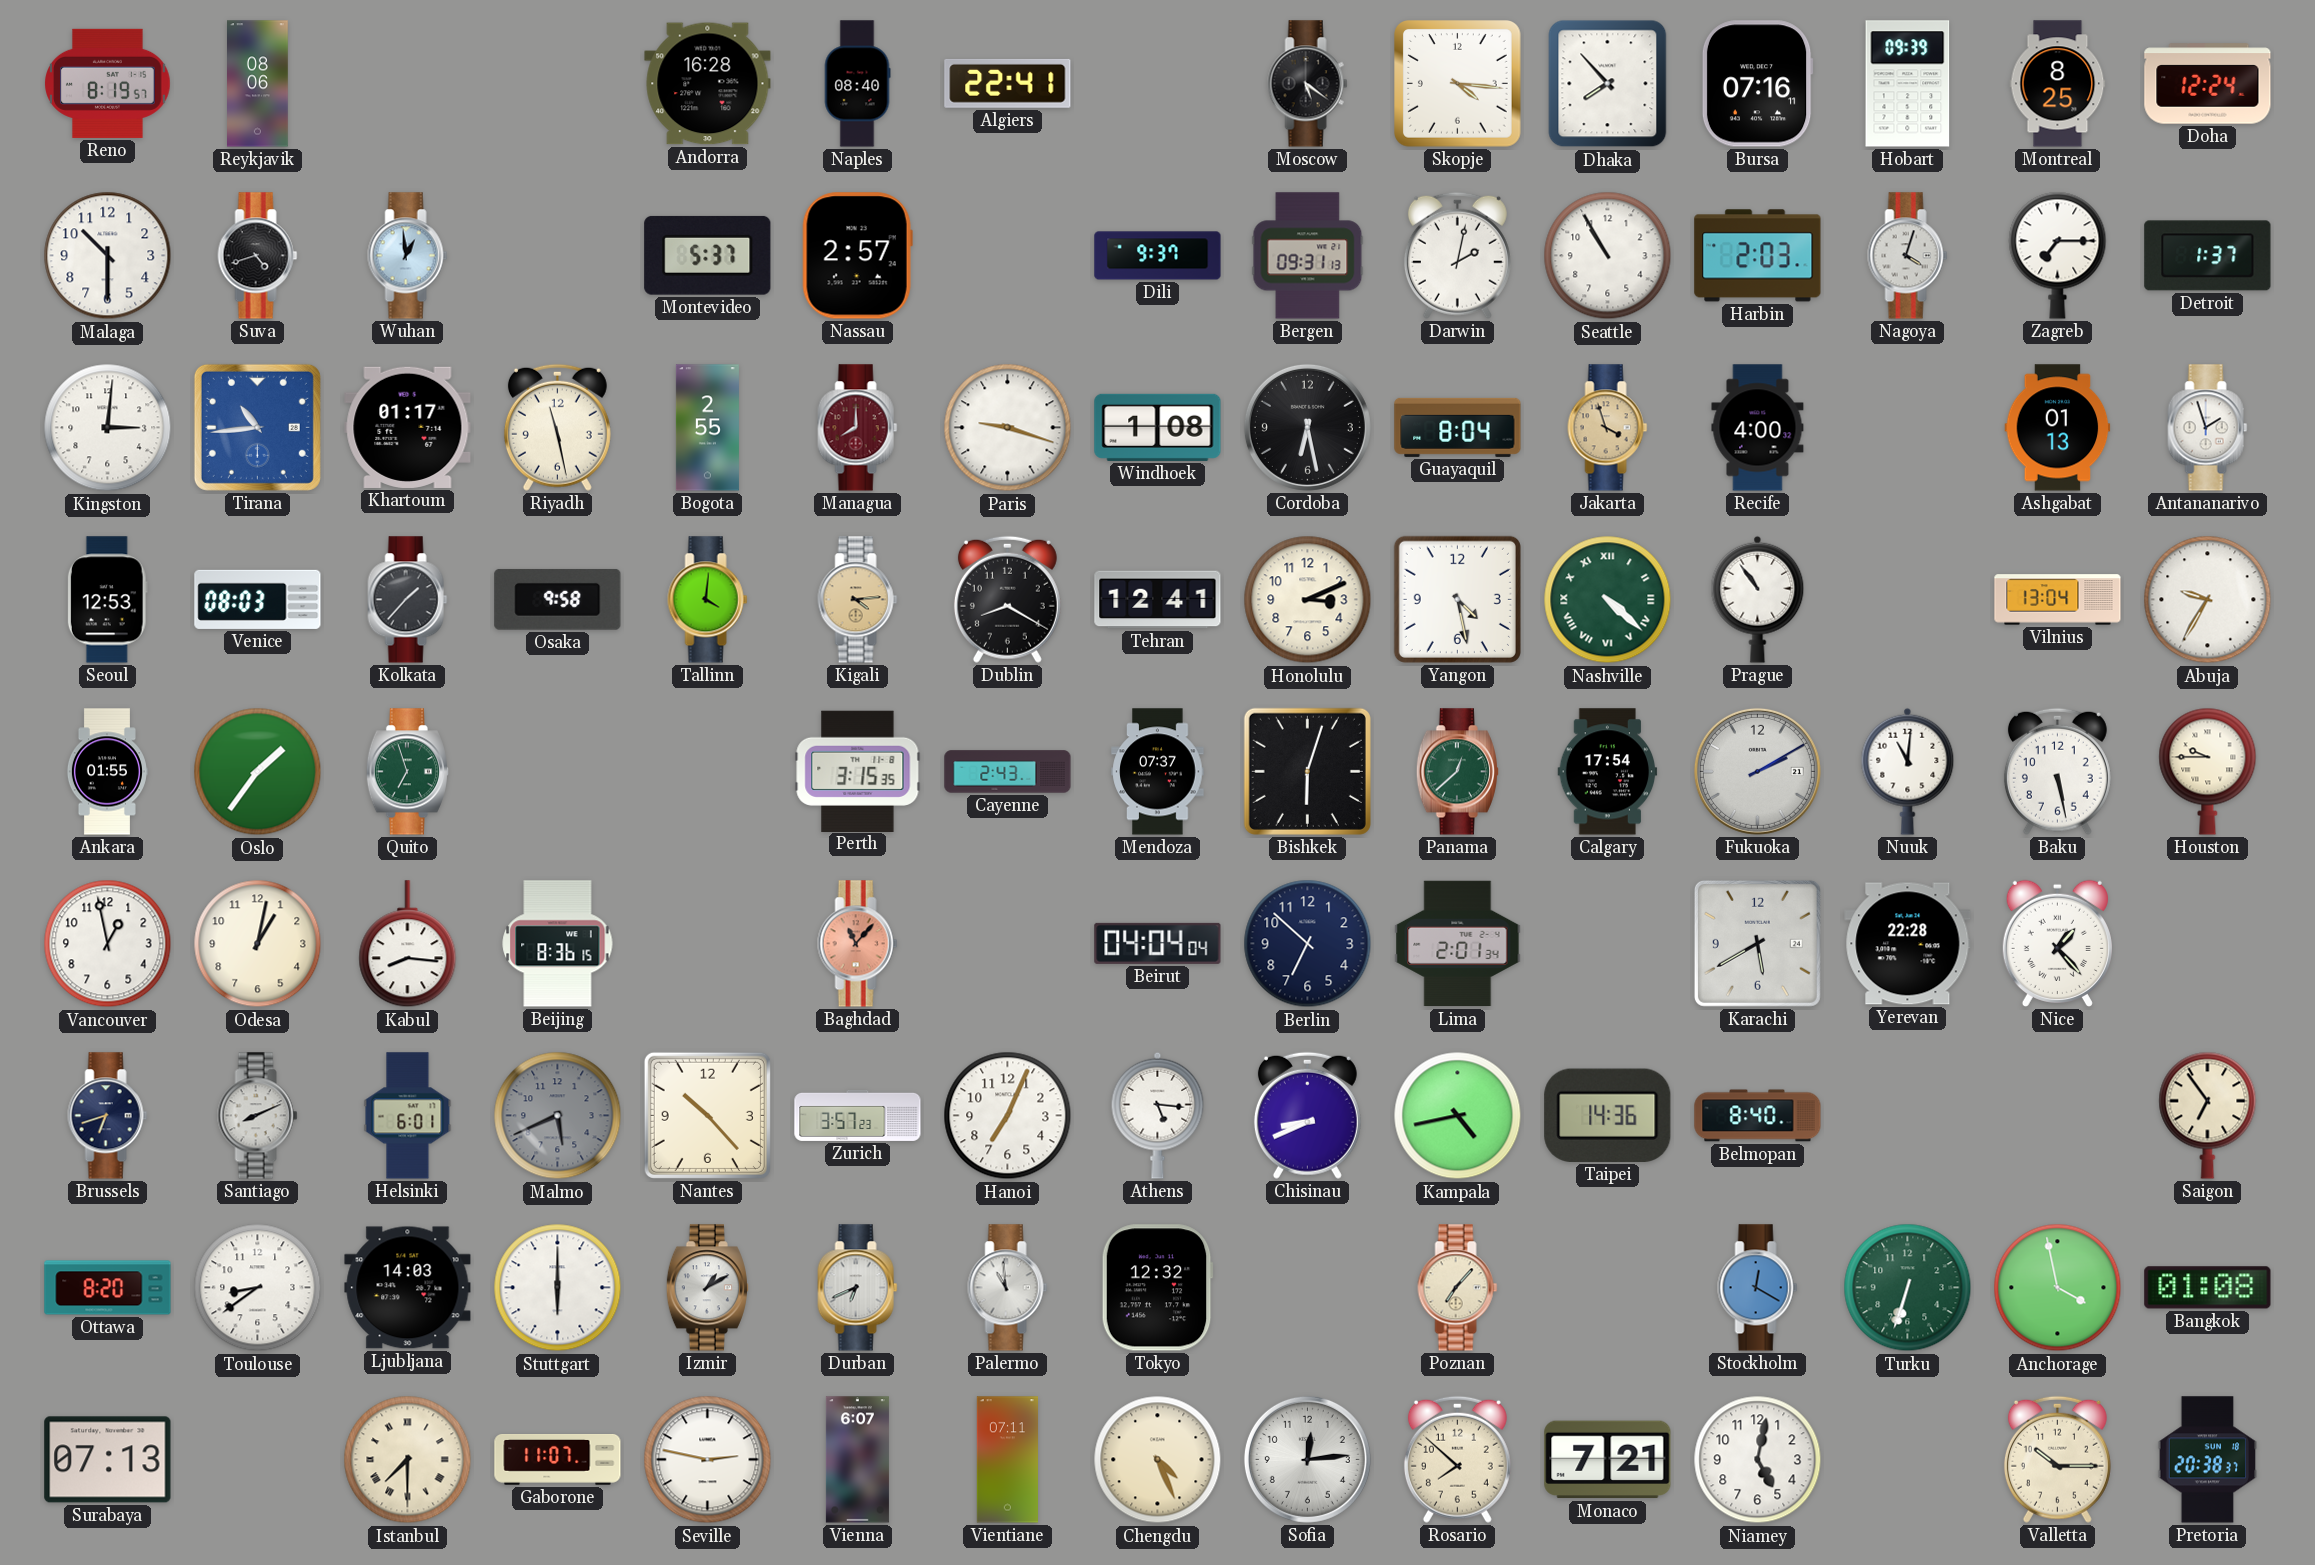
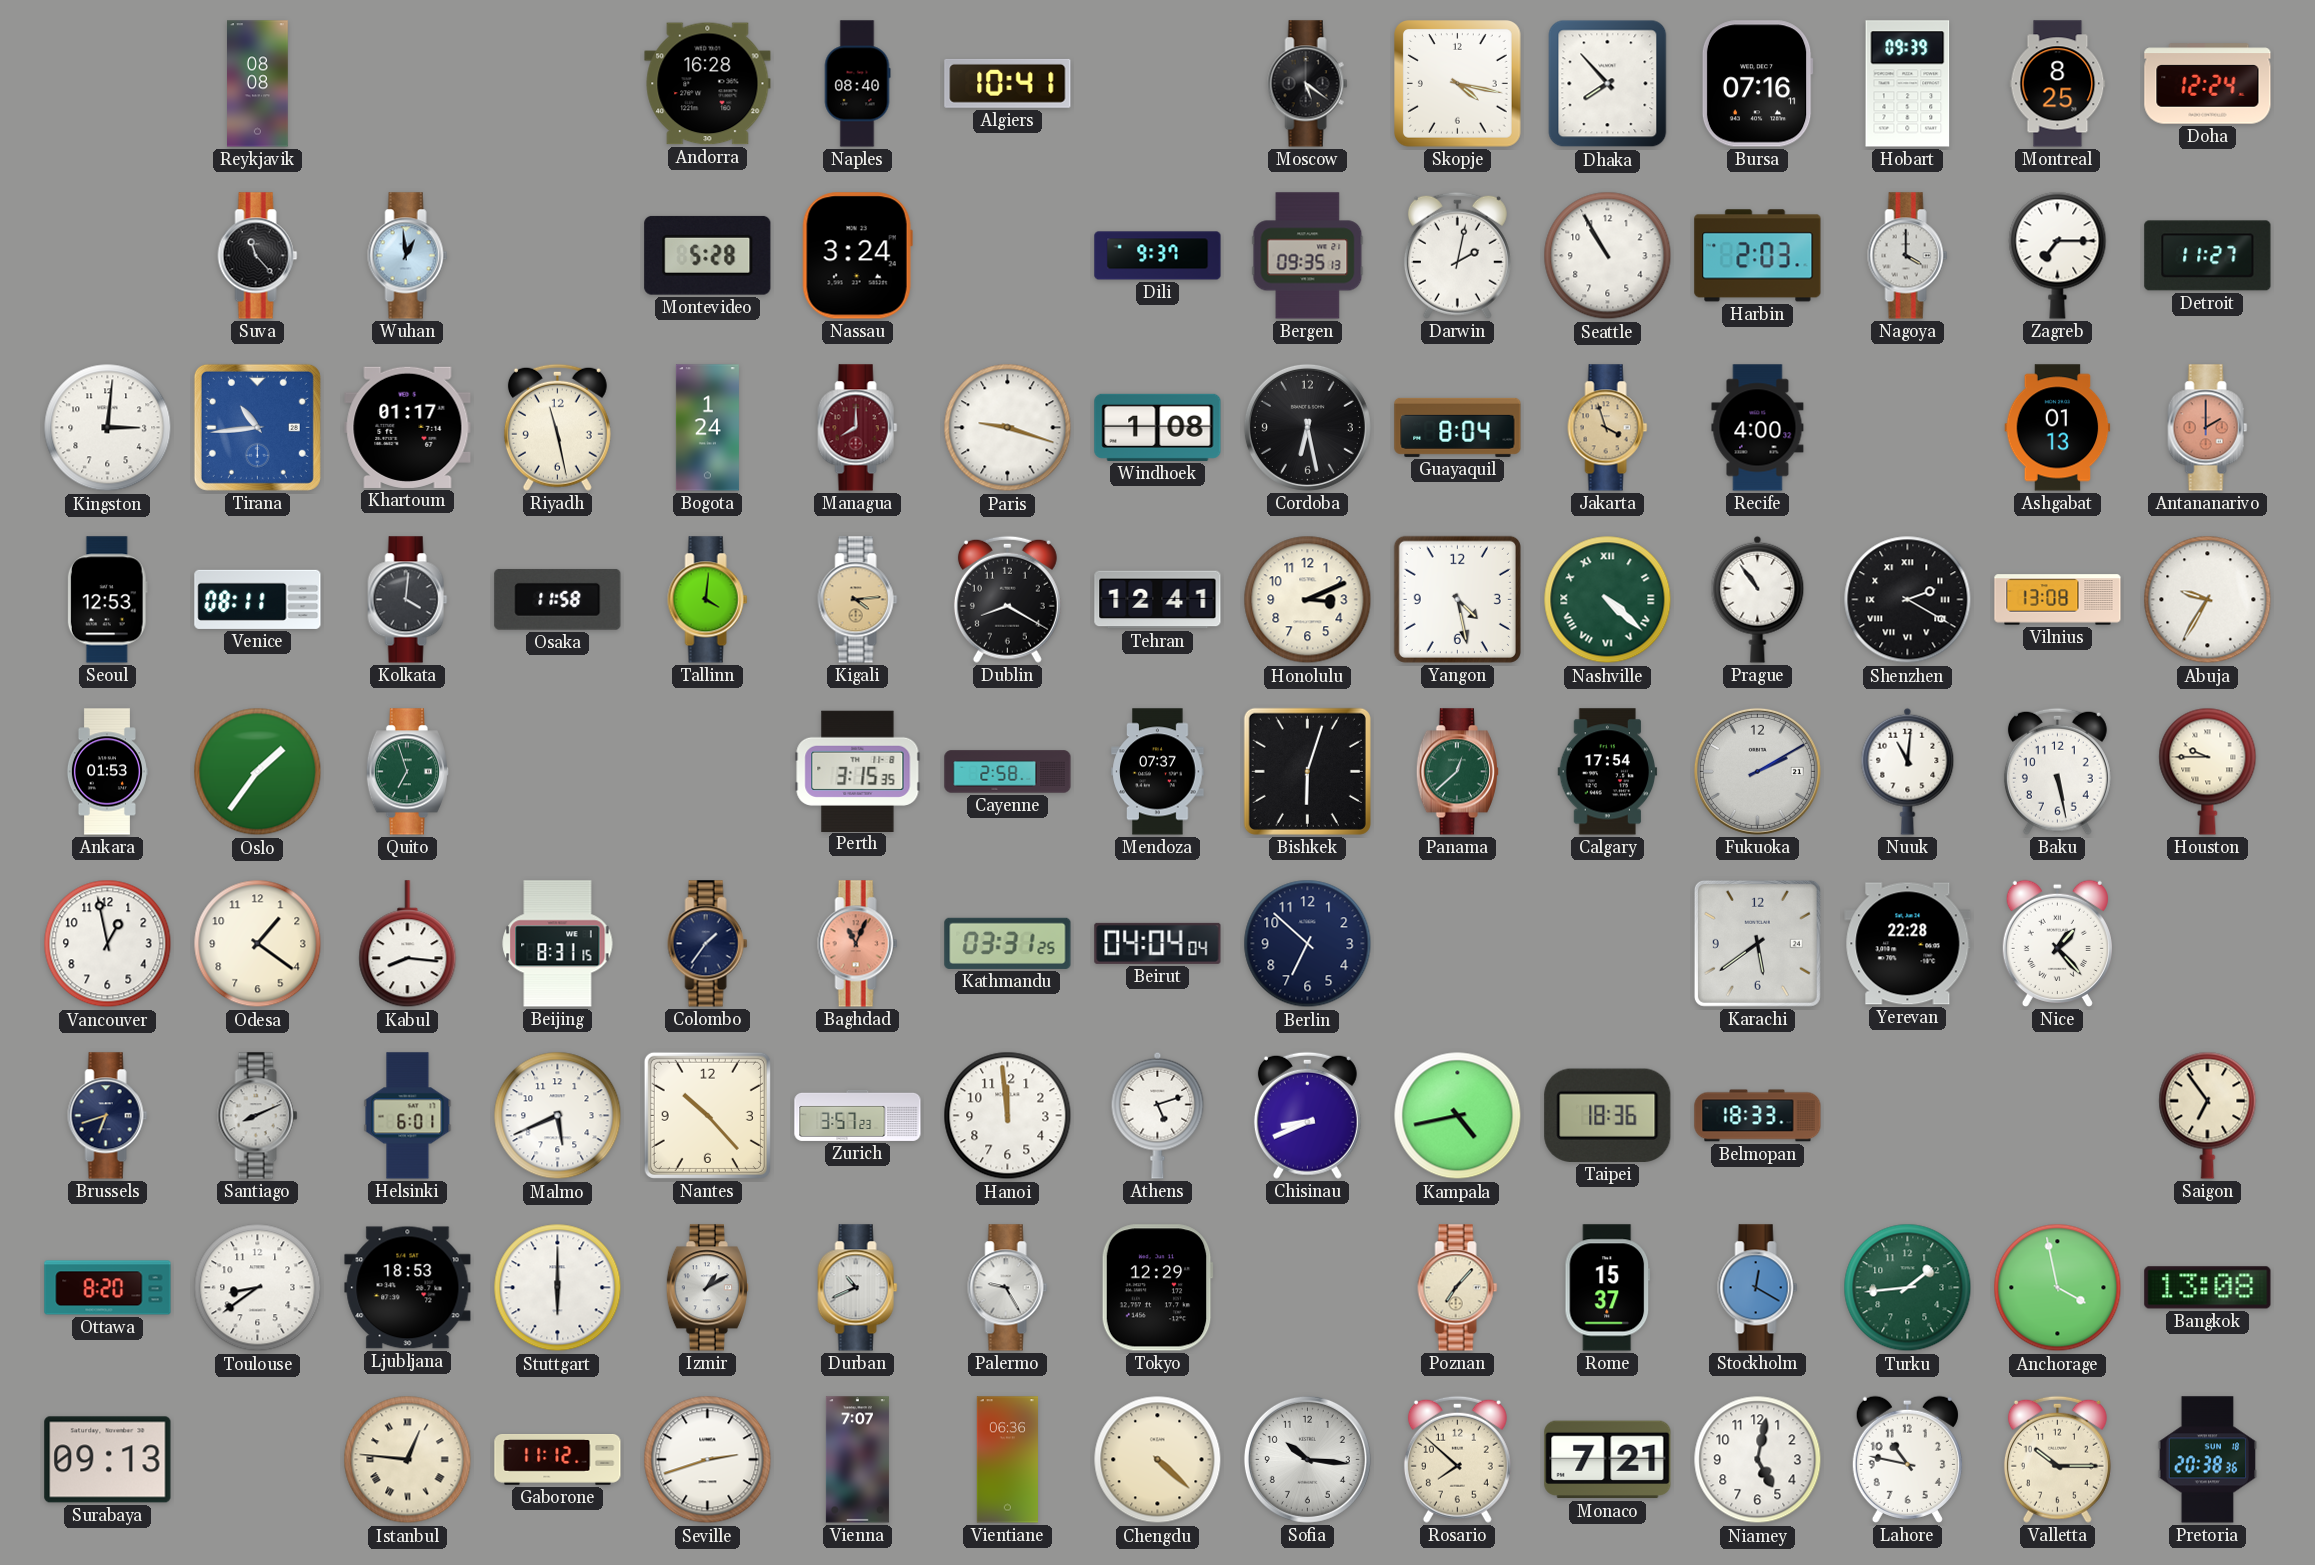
Reno: 8:19 -> none
Reykjavik: 08:06 -> 08:08
Algiers: 22:41 -> 10:41
Skopje: 4:16 -> 4:17
Malaga: 10:30 -> none
Suva: 4:42 -> 11:23
Montevideo: 5:37 -> 5:28
Nassau: 2:57 -> 3:24
Bergen: 09:31 -> 09:35
Nagoya: 4:03 -> 4:00
Detroit: 1:37 -> 11:27
Bogota: 2:55 -> 1:24
Antananarivo: 1:57 -> 2:00
Antananarivo dial: white -> salmon
Venice: 08:03 -> 08:11
Kolkata: 1:37 -> 4:01
Osaka: 9:58 -> 11:58
Shenzhen: none -> 2:20
Vilnius: 13:04 -> 13:08
Ankara: 01:55 -> 01:53
Cayenne: 2:43 -> 2:58
Odesa: 1:02 -> 1:21
Beijing: 8:36 -> 8:31
Colombo: none -> 1:36
Baghdad: 11:07 -> 11:04
Kathmandu: none -> 03:31
Lima: 2:01 -> none
Karachi: 5:40 -> 5:39
Malmo dial: grey -> white
Hanoi: 7:04 -> 11:59
Athens: 5:16 -> 5:12
Taipei: 14:36 -> 18:36
Belmopan: 8:40 -> 18:33
Ljubljana: 14:03 -> 18:53
Durban: 6:41 -> 10:41
Palermo: 10:59 -> 9:25
Tokyo: 12:32 -> 12:29
Rome: none -> 15:37
Turku: 6:33 -> 1:44
Bangkok: 01:08 -> 13:08
Surabaya: 07:13 -> 09:13
Istanbul: 7:30 -> 12:46
Gaborone: 11:07 -> 11:12
Seville: 2:47 -> 2:42
Vienna: 6:07 -> 7:07
Vientiane: 07:11 -> 06:36
Chengdu: 4:26 -> 4:22
Sofia: 12:14 -> 10:16
Lahore: none -> 10:47
Pretoria: 20:38:37 -> 20:38:36
